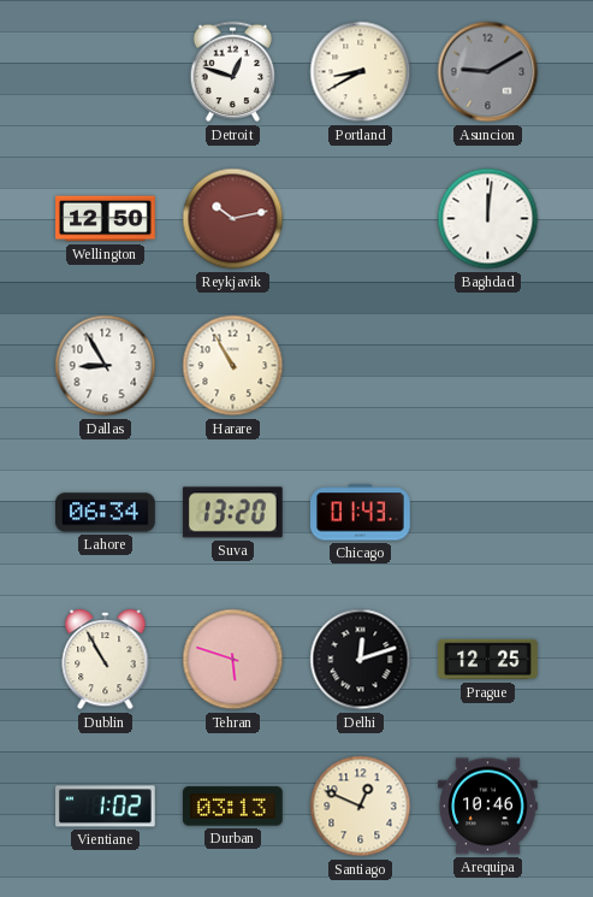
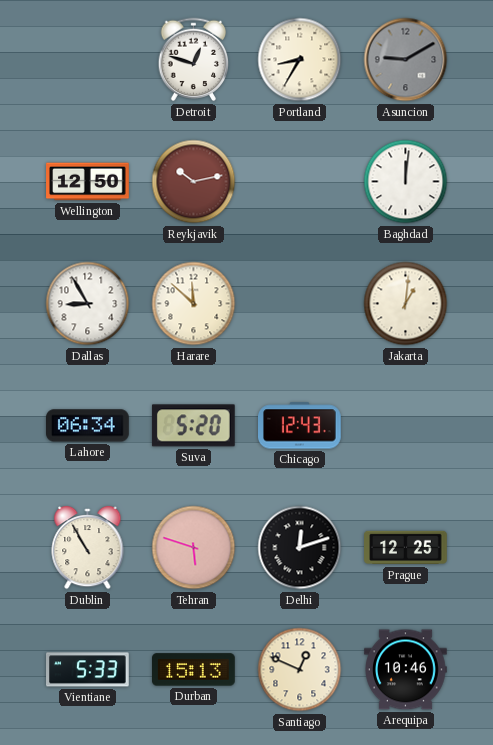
Portland: 8:40 -> 8:35
Harare: 10:55 -> 11:52
Jakarta: none -> 1:01
Suva: 13:20 -> 5:20
Chicago: 01:43 -> 12:43
Vientiane: 1:02 -> 5:33
Durban: 03:13 -> 15:13
